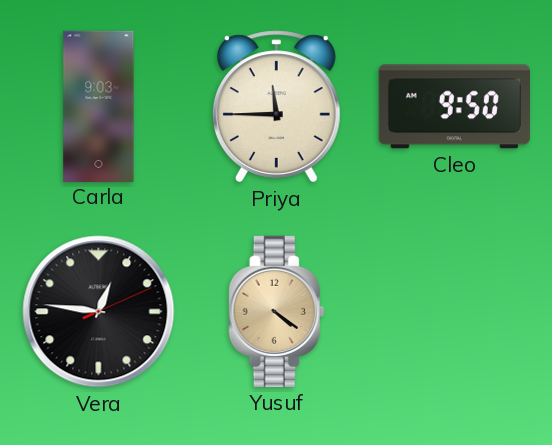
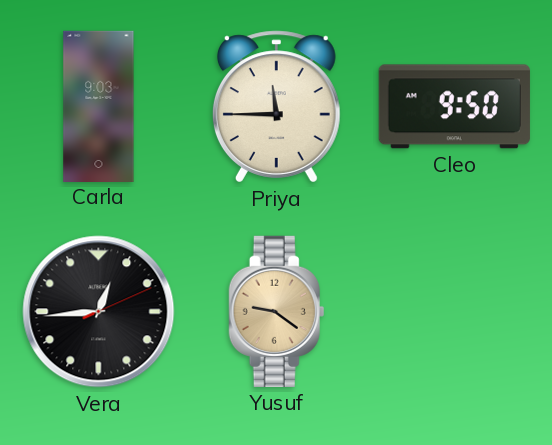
Vera: 12:46 -> 12:44
Yusuf: 4:21 -> 9:21
